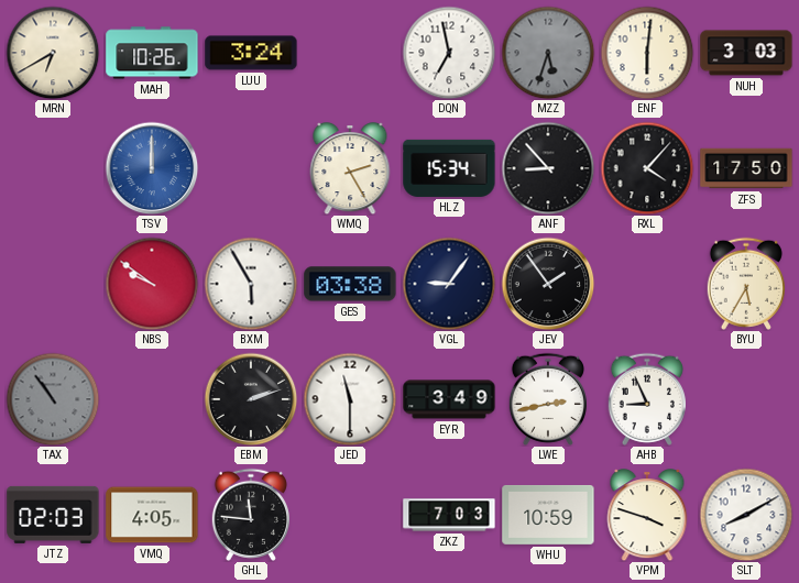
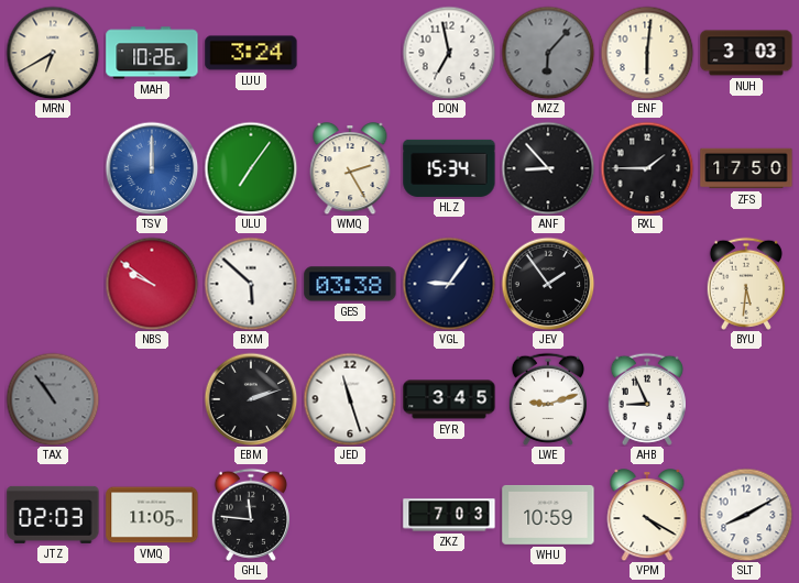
MZZ: 5:33 -> 6:07
ULU: none -> 7:06
RXL: 4:07 -> 1:45
BXM: 5:55 -> 5:52
BYU: 5:35 -> 5:31
JED: 11:30 -> 11:27
EYR: 3:49 -> 3:45
LWE: 2:43 -> 9:12
VMQ: 4:05 -> 11:05
VPM: 3:48 -> 4:20
